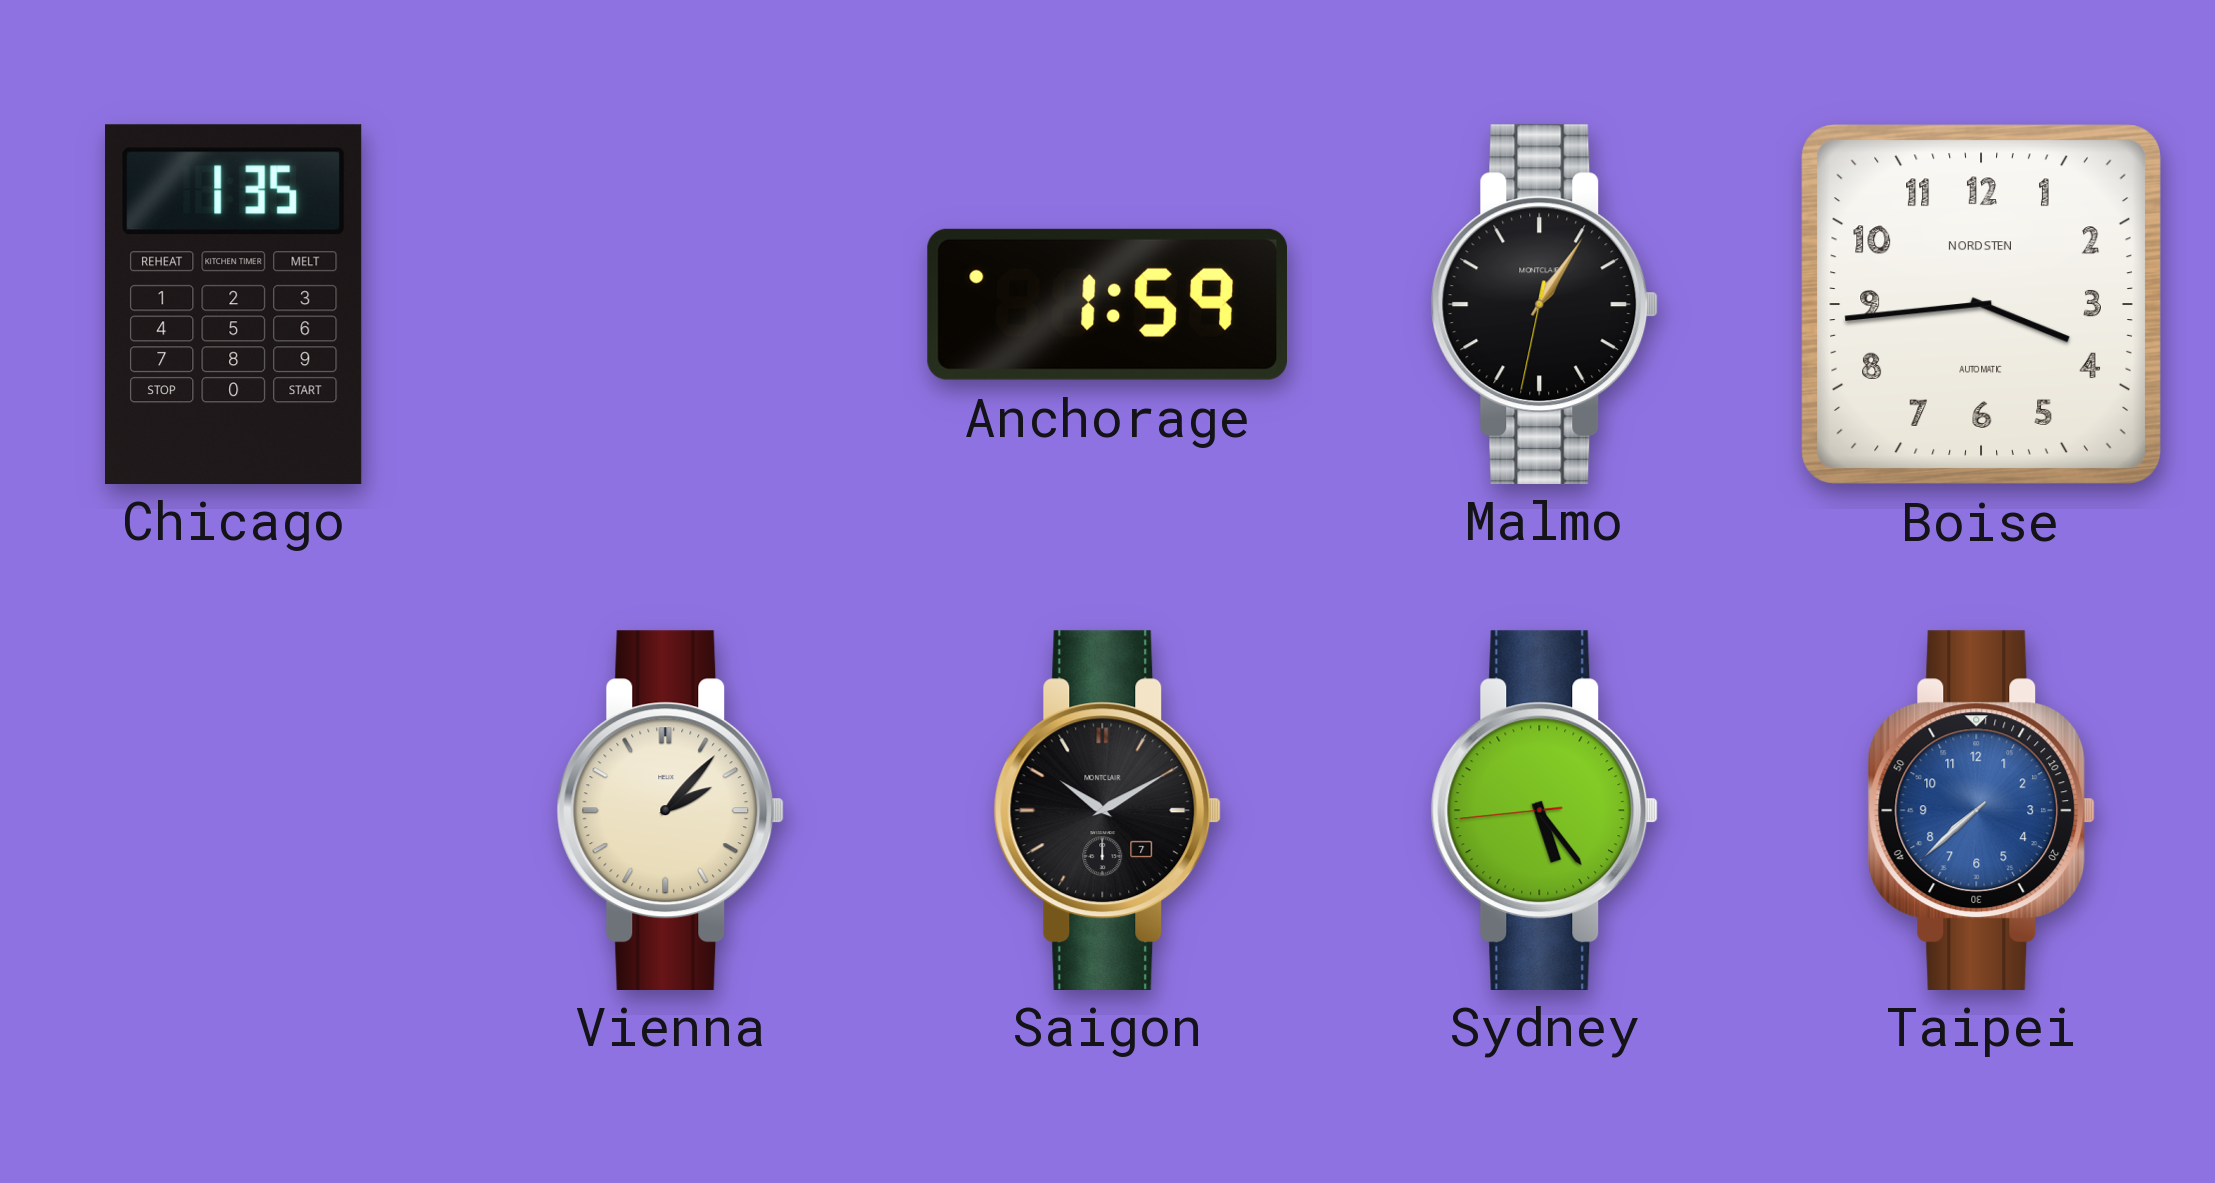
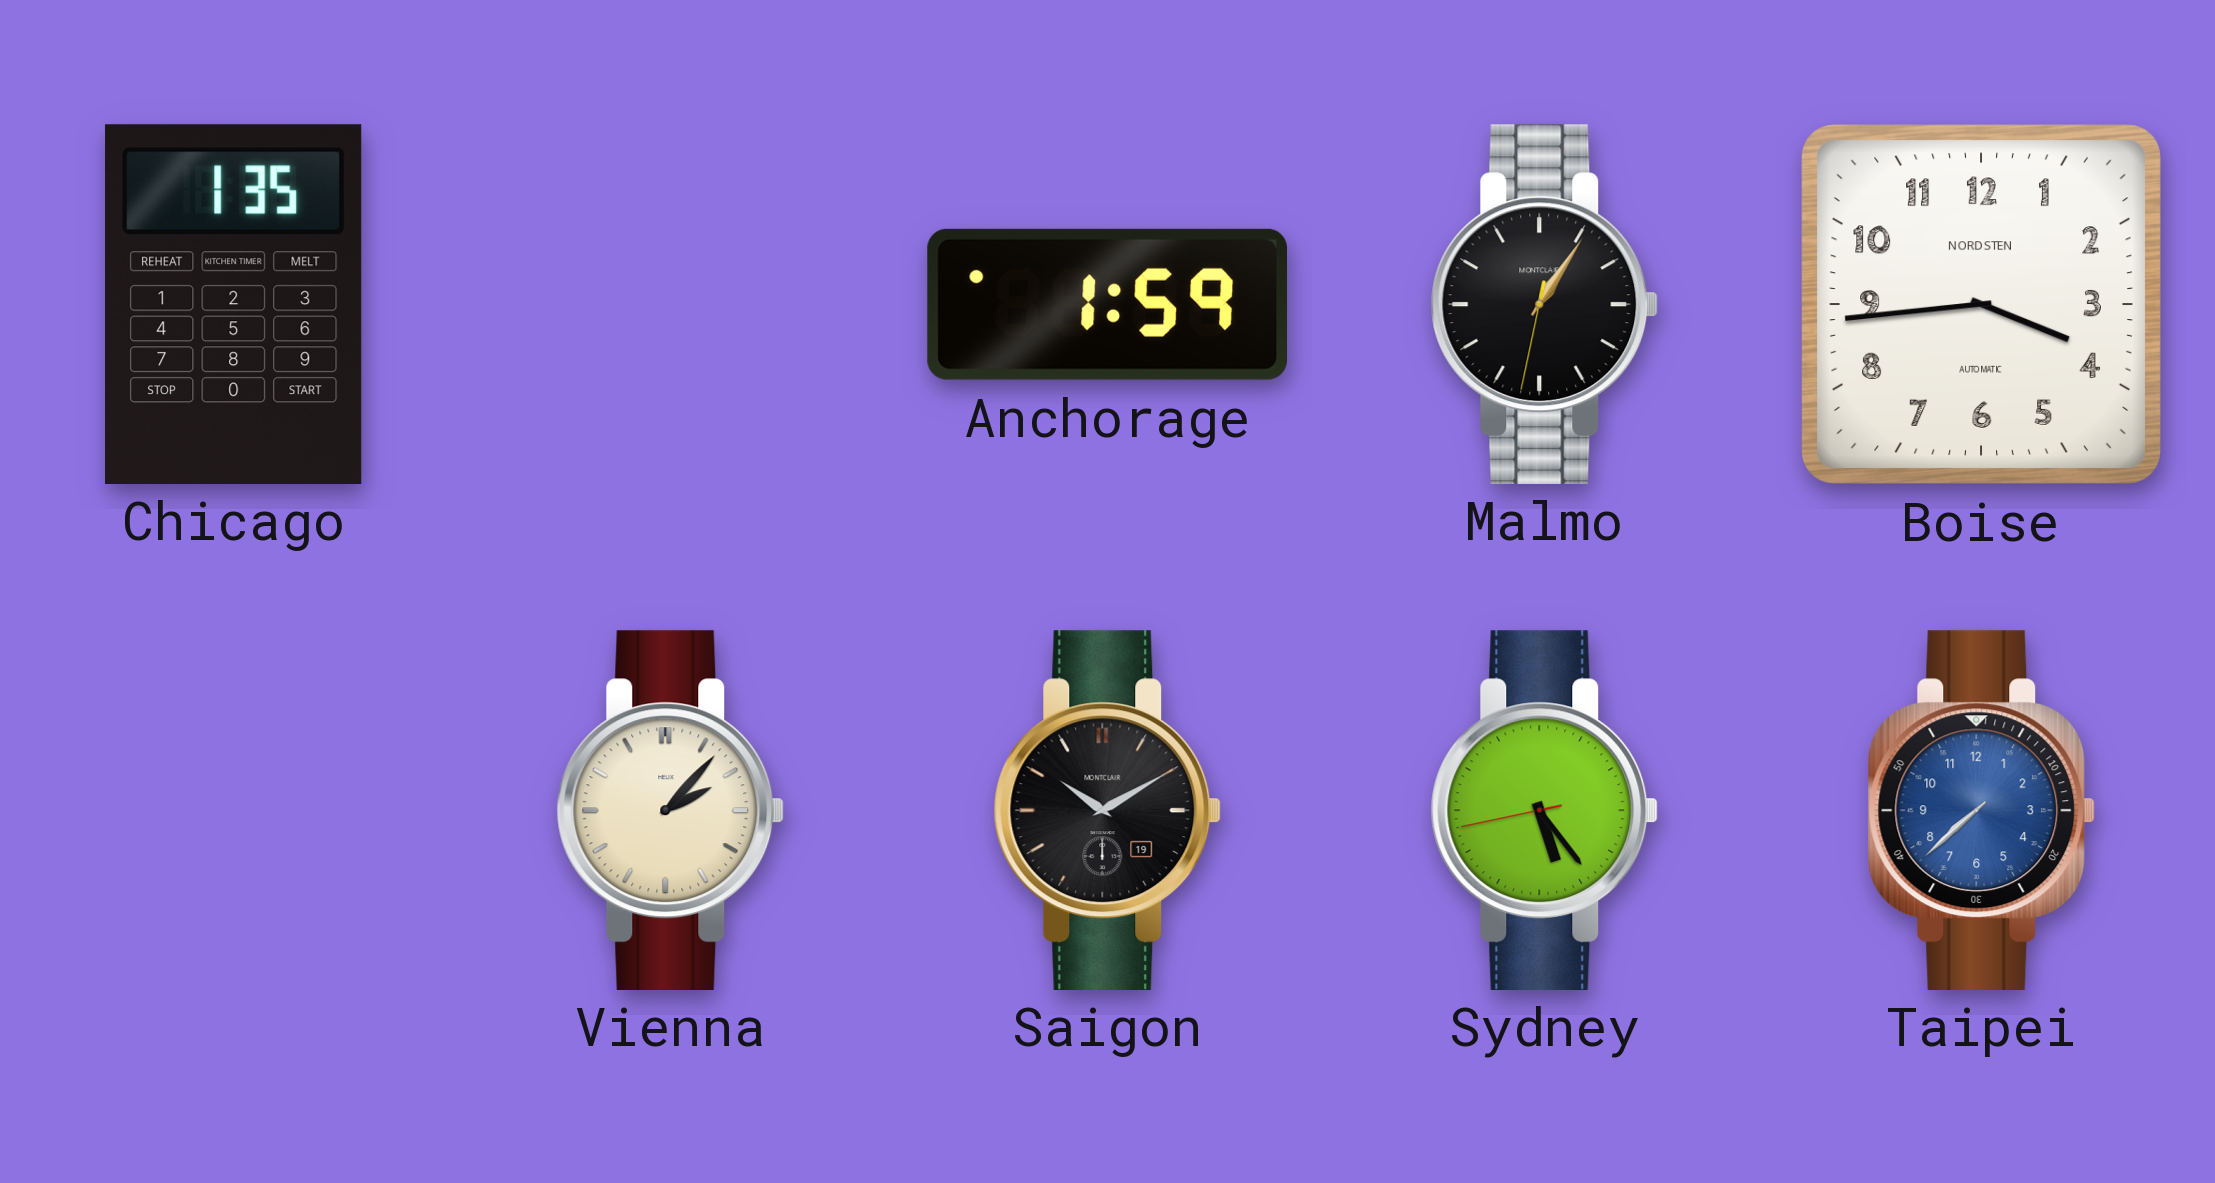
Saigon date: 7 -> 19
Sydney: 5:23:44 -> 5:23:43
